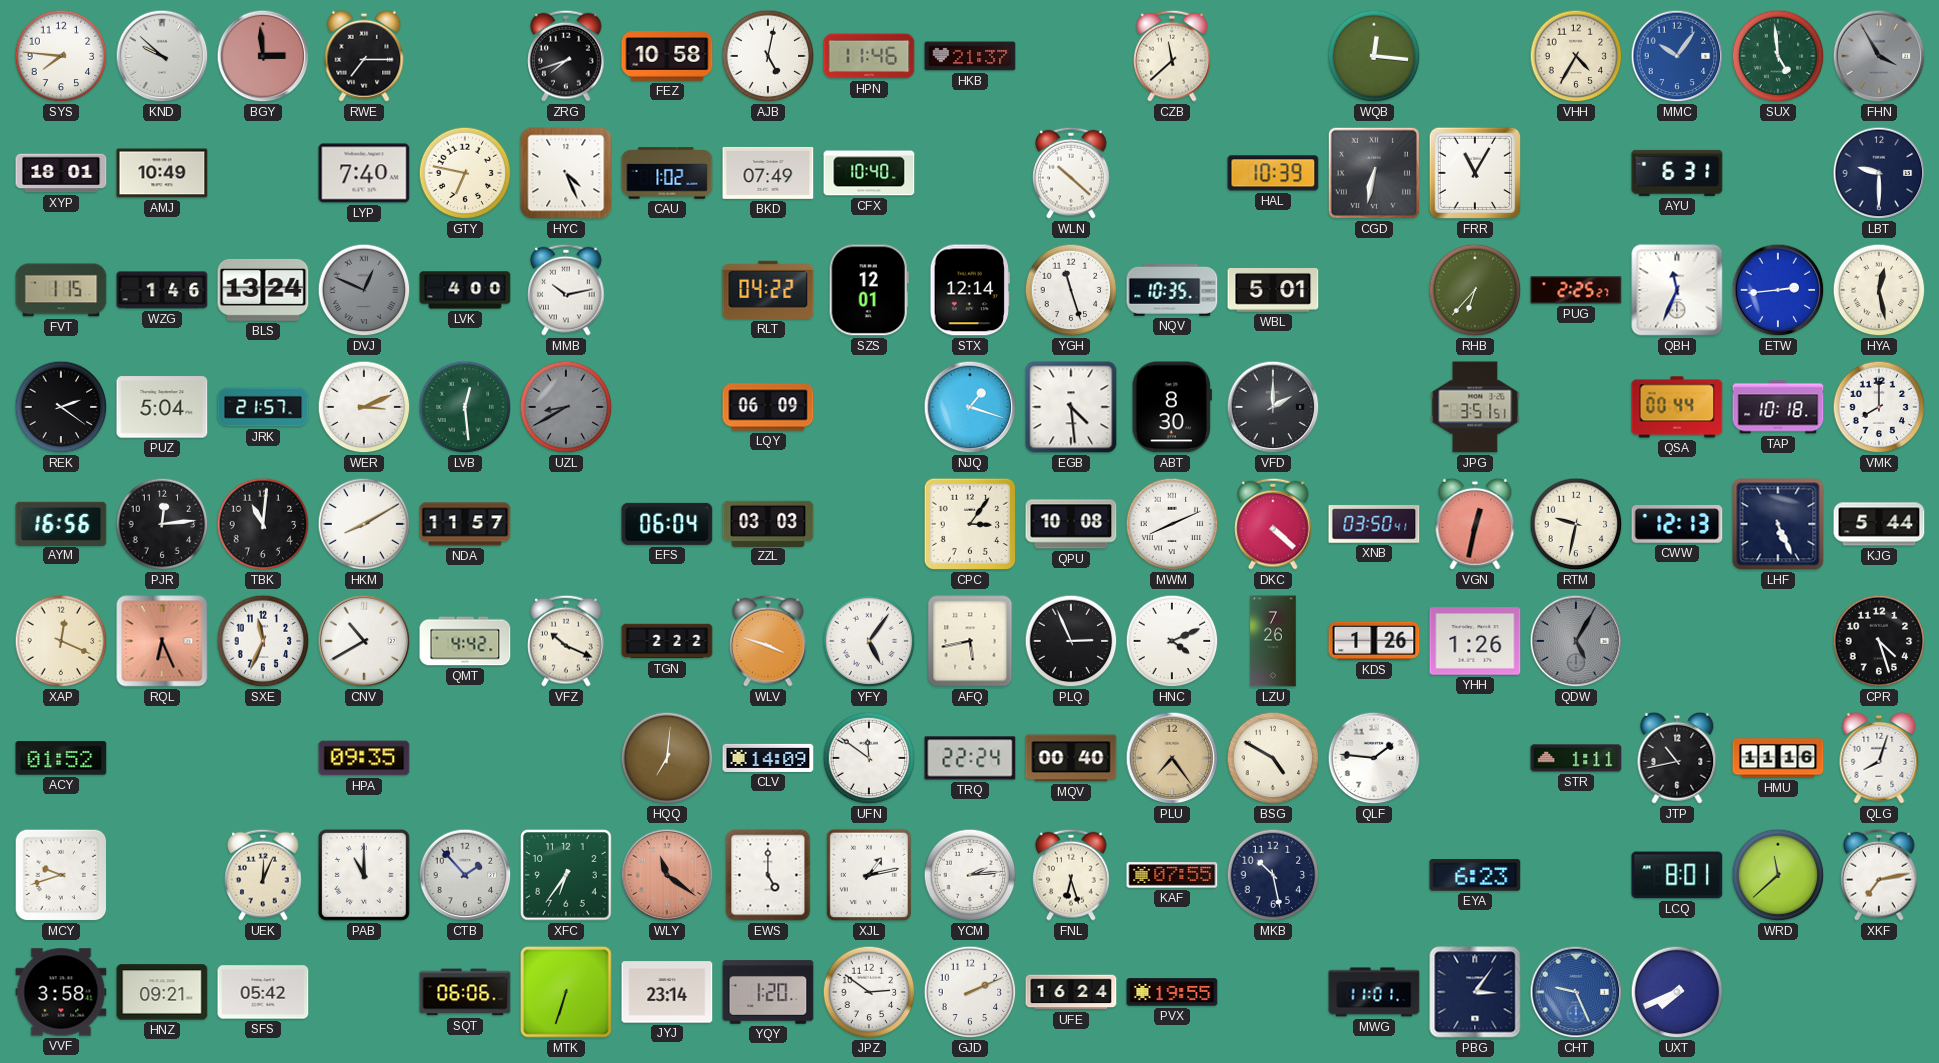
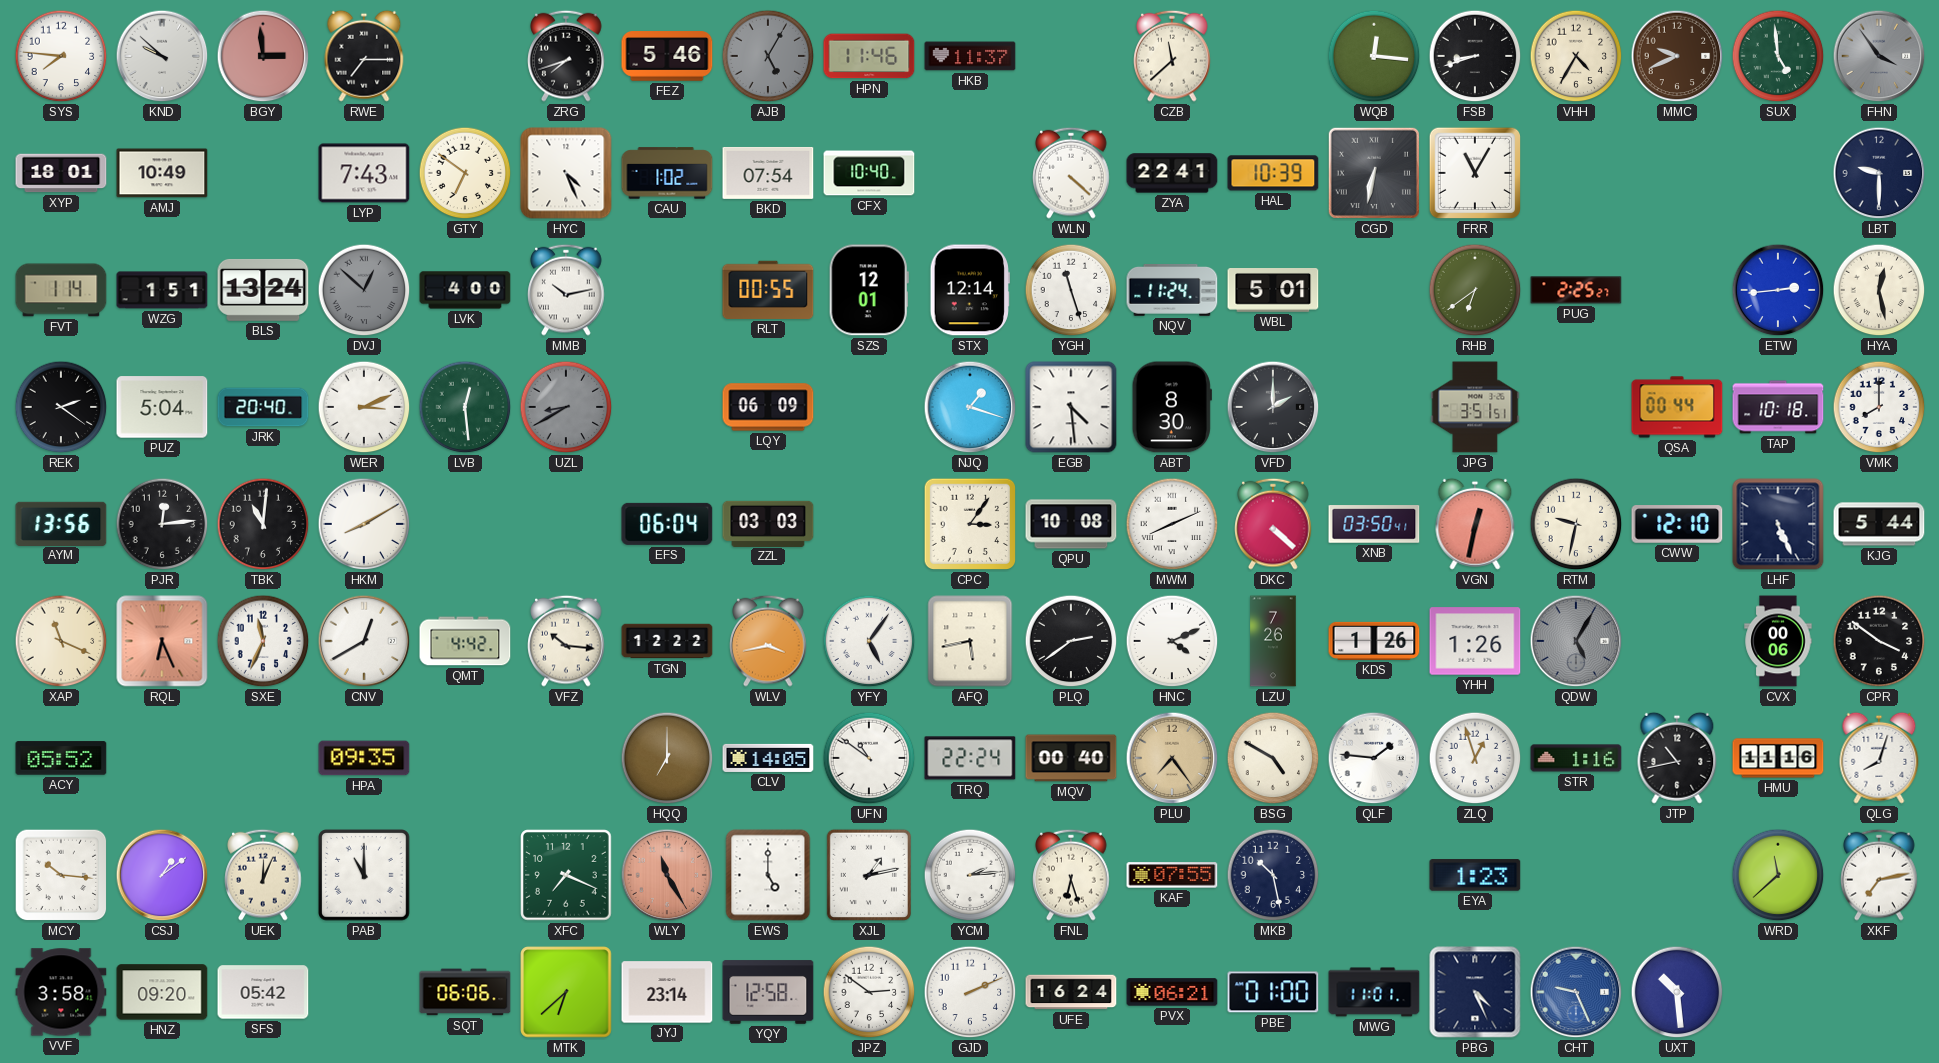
FEZ: 10:58 -> 5:46
AJB: 5:02 -> 5:05
AJB dial: white -> grey
HKB: 21:37 -> 11:37
FSB: none -> 8:42
MMC: 10:06 -> 9:41
MMC dial: blue -> brown
FHN: 3:55 -> 3:54
LYP: 7:40 -> 7:43
GTY: 6:47 -> 6:51
BKD: 07:49 -> 07:54
WLN: 10:22 -> 4:22
ZYA: none -> 22:41
AYU: 6:31 -> none
FVT: 1:15 -> 1:14
WZG: 1:46 -> 1:51
DVJ: 12:49 -> 12:52
RLT: 04:22 -> 00:55
NQV: 10:35 -> 11:24
RHB: 6:37 -> 6:39
QBH: 11:34 -> none
JRK: 21:57 -> 20:40
AYM: 16:56 -> 13:56
NDA: 11:57 -> none
CWW: 12:13 -> 12:10
XAP: 12:19 -> 11:19
CNV: 10:40 -> 12:40
VFZ: 10:19 -> 10:16
TGN: 2:22 -> 12:22
WLV: 3:48 -> 3:43
PLQ: 2:56 -> 2:39
CVX: none -> 00:06
CPR: 4:27 -> 3:51
ACY: 01:52 -> 05:52
HQQ: 7:01 -> 7:00
CLV: 14:09 -> 14:05
UFN: 11:51 -> 10:51
ZLQ: none -> 12:57
STR: 1:11 -> 1:16
MCY: 9:42 -> 10:16
CSJ: none -> 1:09
CTB: 1:53 -> none
XFC: 6:36 -> 7:19
WLY: 11:21 -> 11:25
EYA: 6:23 -> 1:23
LCQ: 8:01 -> none
HNZ: 09:21 -> 09:20
MTK: 6:33 -> 6:38
YQY: 1:20 -> 12:58
PVX: 19:55 -> 06:21
PBE: none -> 01:00
PBG: 3:06 -> 4:26
UXT: 7:41 -> 10:29
